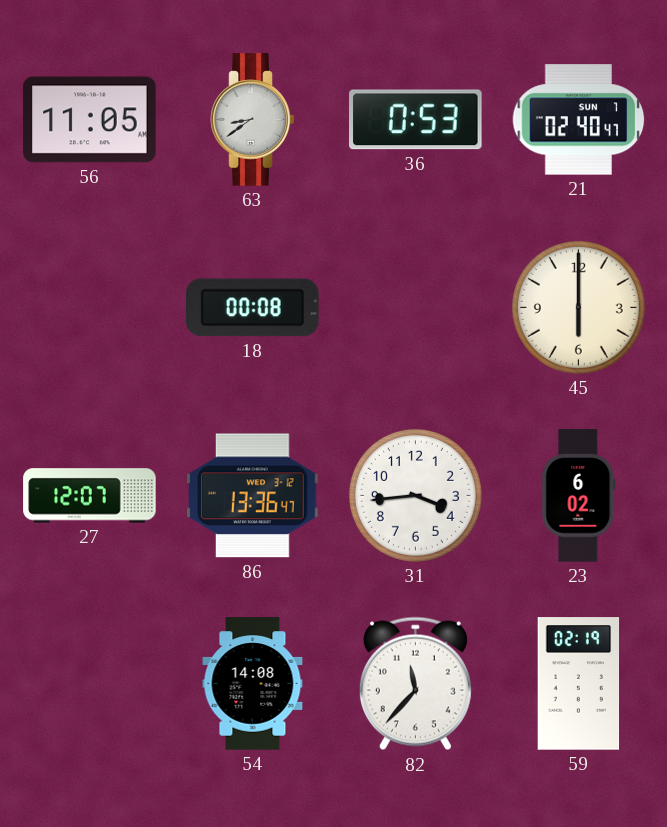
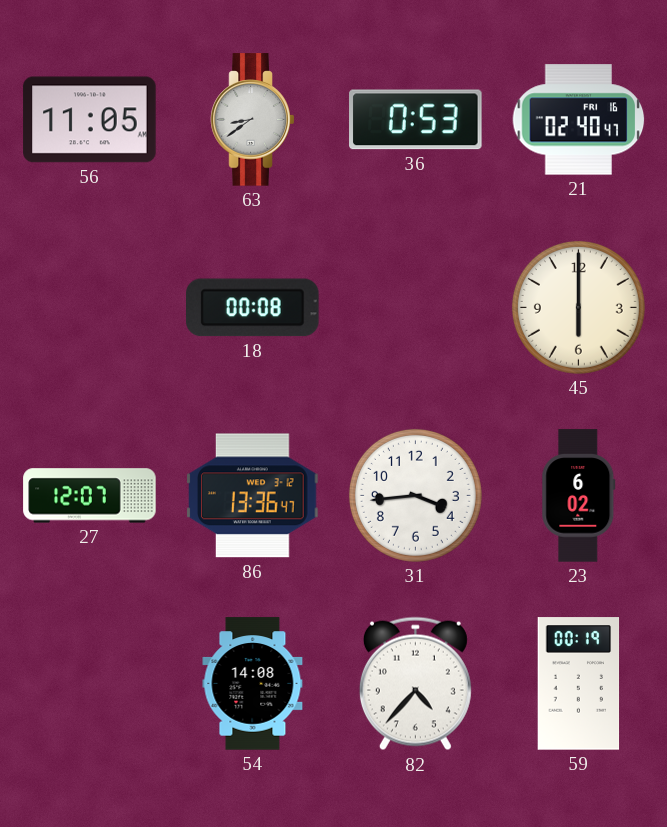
21 date: SUN 7 -> FRI 16
82: 11:37 -> 4:37
59: 02:19 -> 00:19
